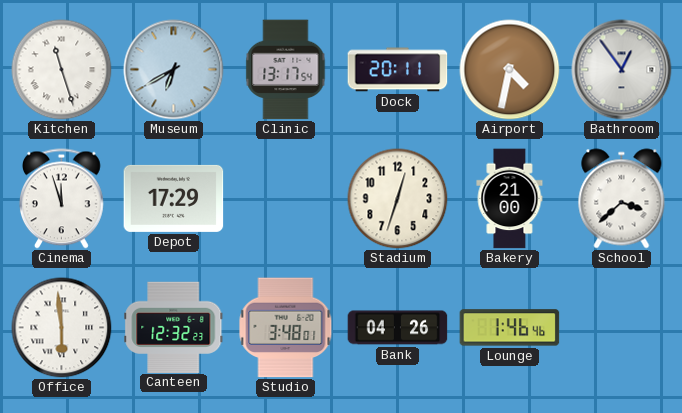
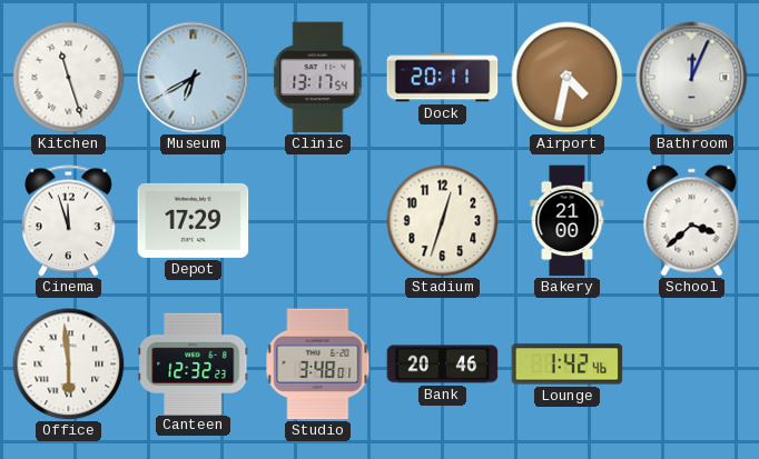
Bathroom: 12:54 -> 12:04
Bank: 04:26 -> 20:46
Lounge: 1:46 -> 1:42
